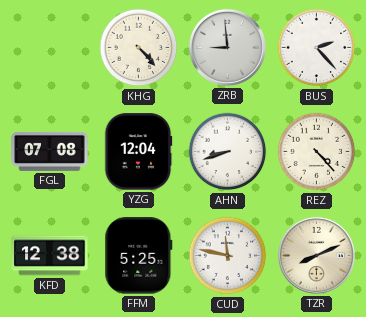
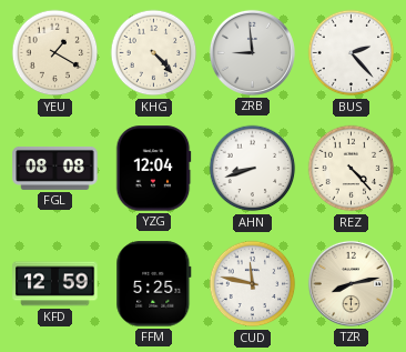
YEU: none -> 1:20
FGL: 07:08 -> 08:08
KFD: 12:38 -> 12:59
TZR: 8:11 -> 8:13
